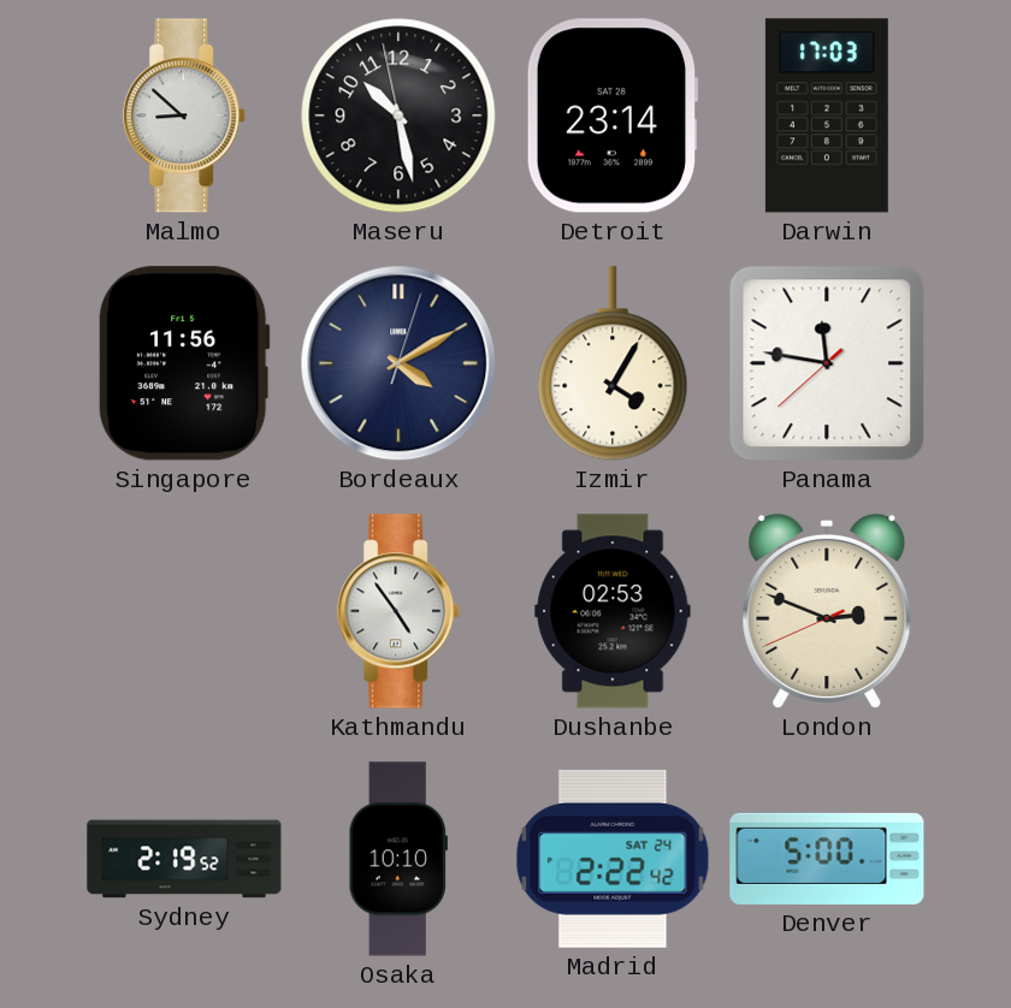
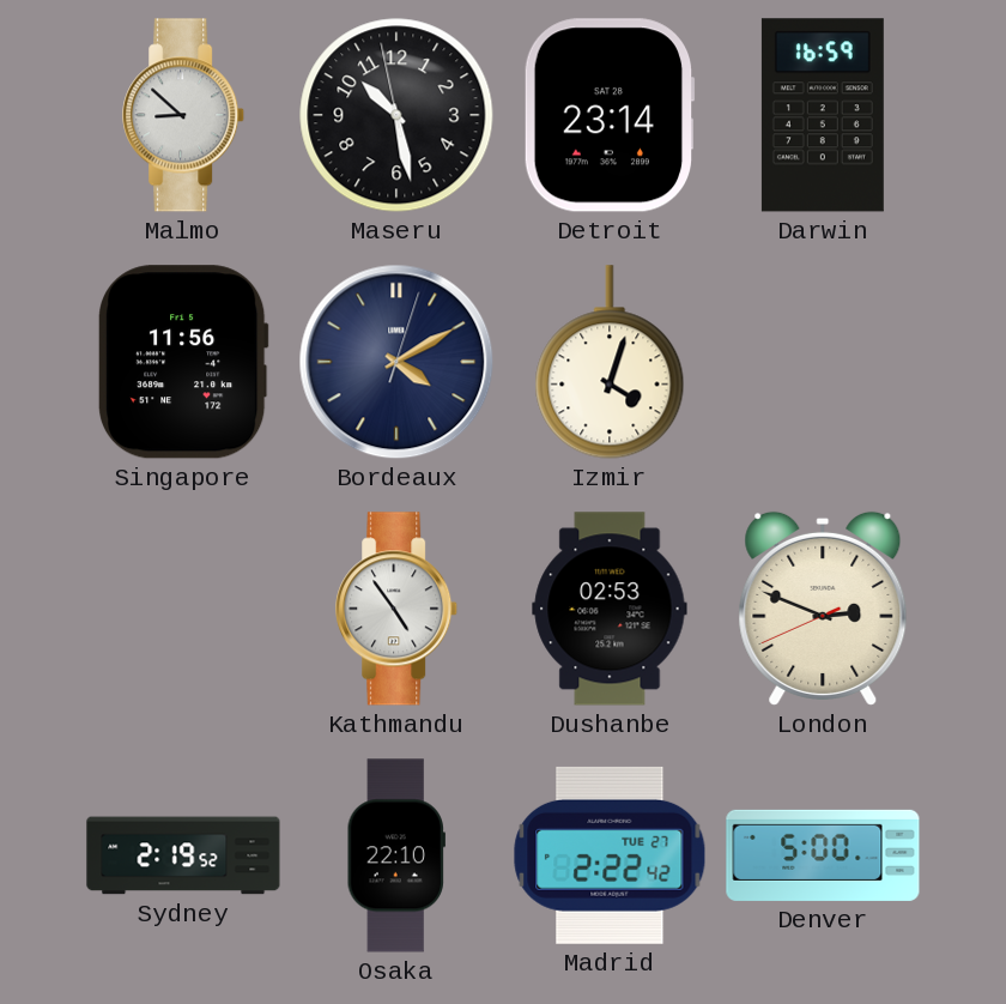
Darwin: 17:03 -> 16:59
Izmir: 4:05 -> 4:03
Panama: 11:46 -> none
Osaka: 10:10 -> 22:10
Madrid date: SAT 24 -> TUE 27
